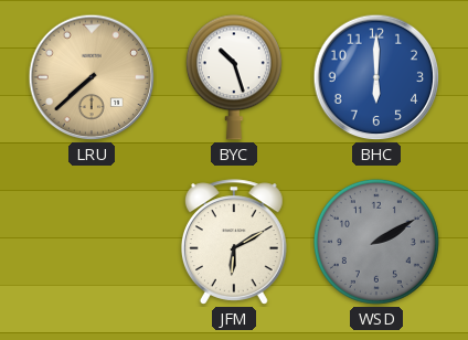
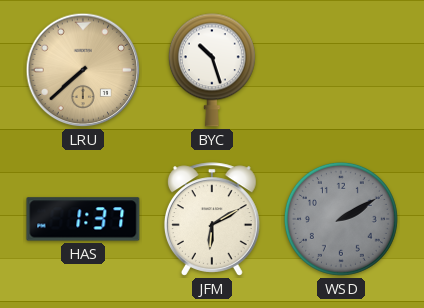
BHC: 6:00 -> none
HAS: none -> 1:37
